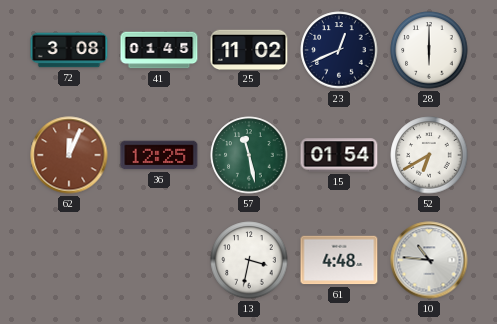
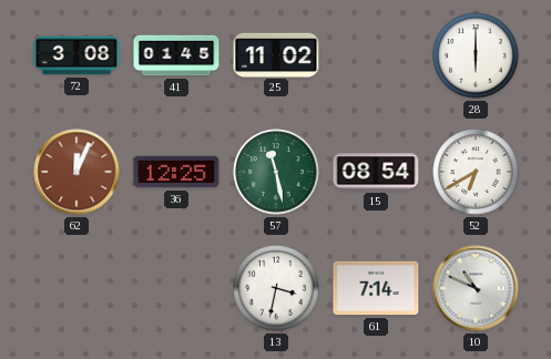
23: 12:41 -> none
15: 01:54 -> 08:54
61: 4:48 -> 7:14
10: 10:46 -> 10:49
